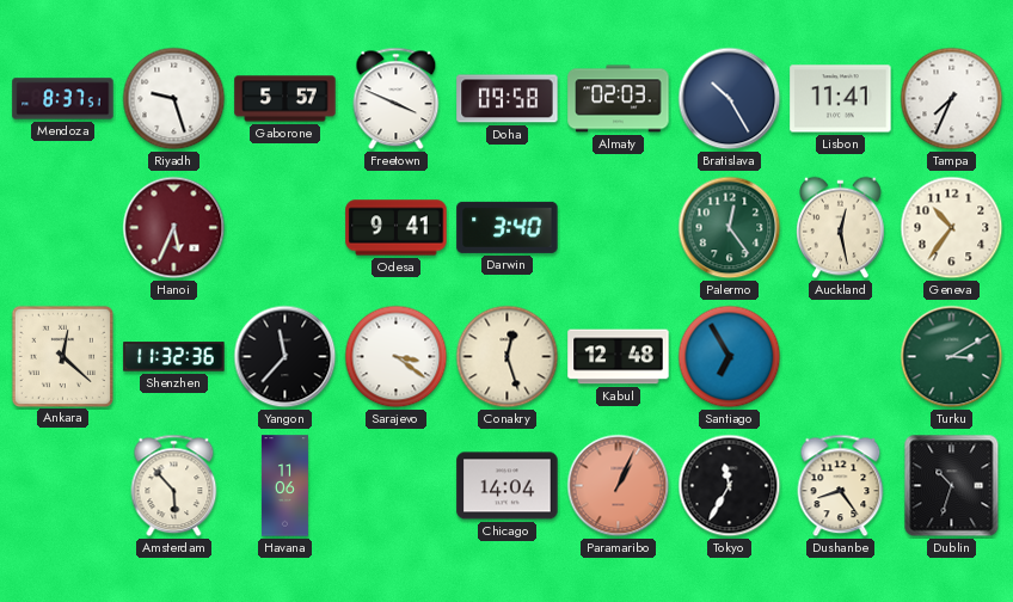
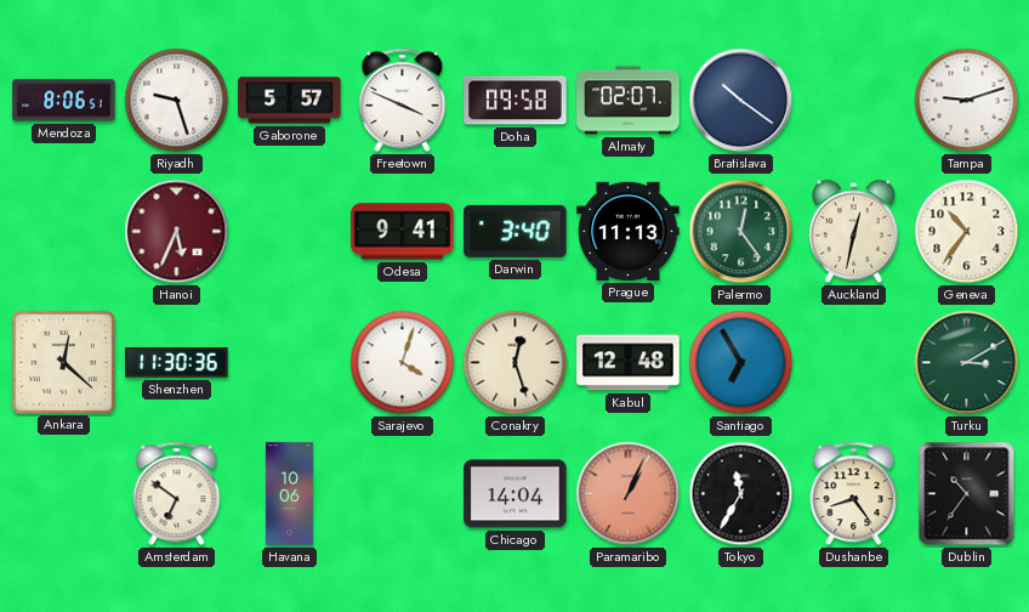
Mendoza: 8:37 -> 8:06
Almaty: 02:03 -> 02:07
Bratislava: 10:25 -> 10:21
Lisbon: 11:41 -> none
Tampa: 7:34 -> 9:12
Prague: none -> 11:13
Auckland: 12:28 -> 12:32
Shenzhen: 11:32 -> 11:30
Yangon: 11:37 -> none
Sarajevo: 3:21 -> 4:03
Amsterdam: 5:53 -> 6:51
Havana: 11:06 -> 10:06
Dublin: 10:33 -> 10:36
